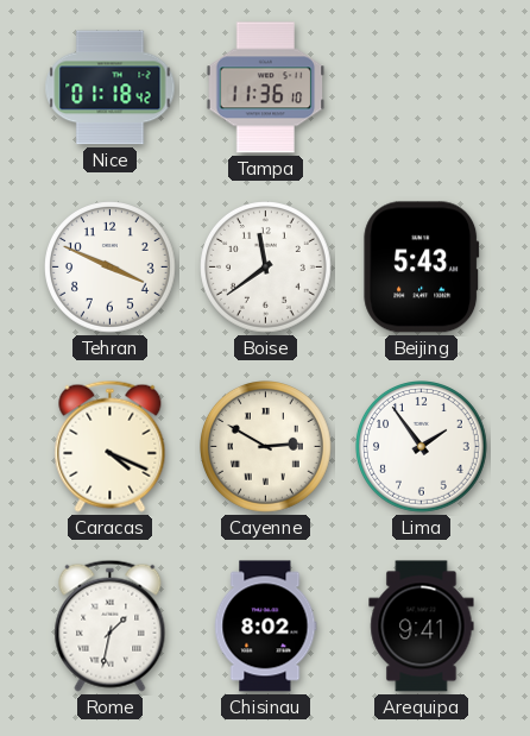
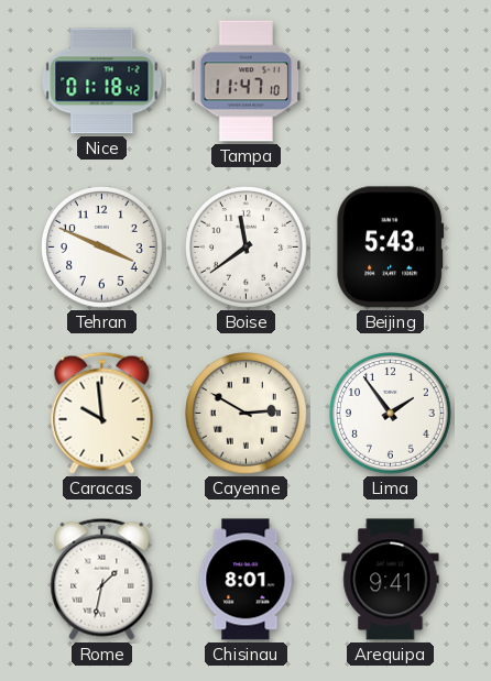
Tampa: 11:36 -> 11:47
Caracas: 4:19 -> 9:59
Chisinau: 8:02 -> 8:01
